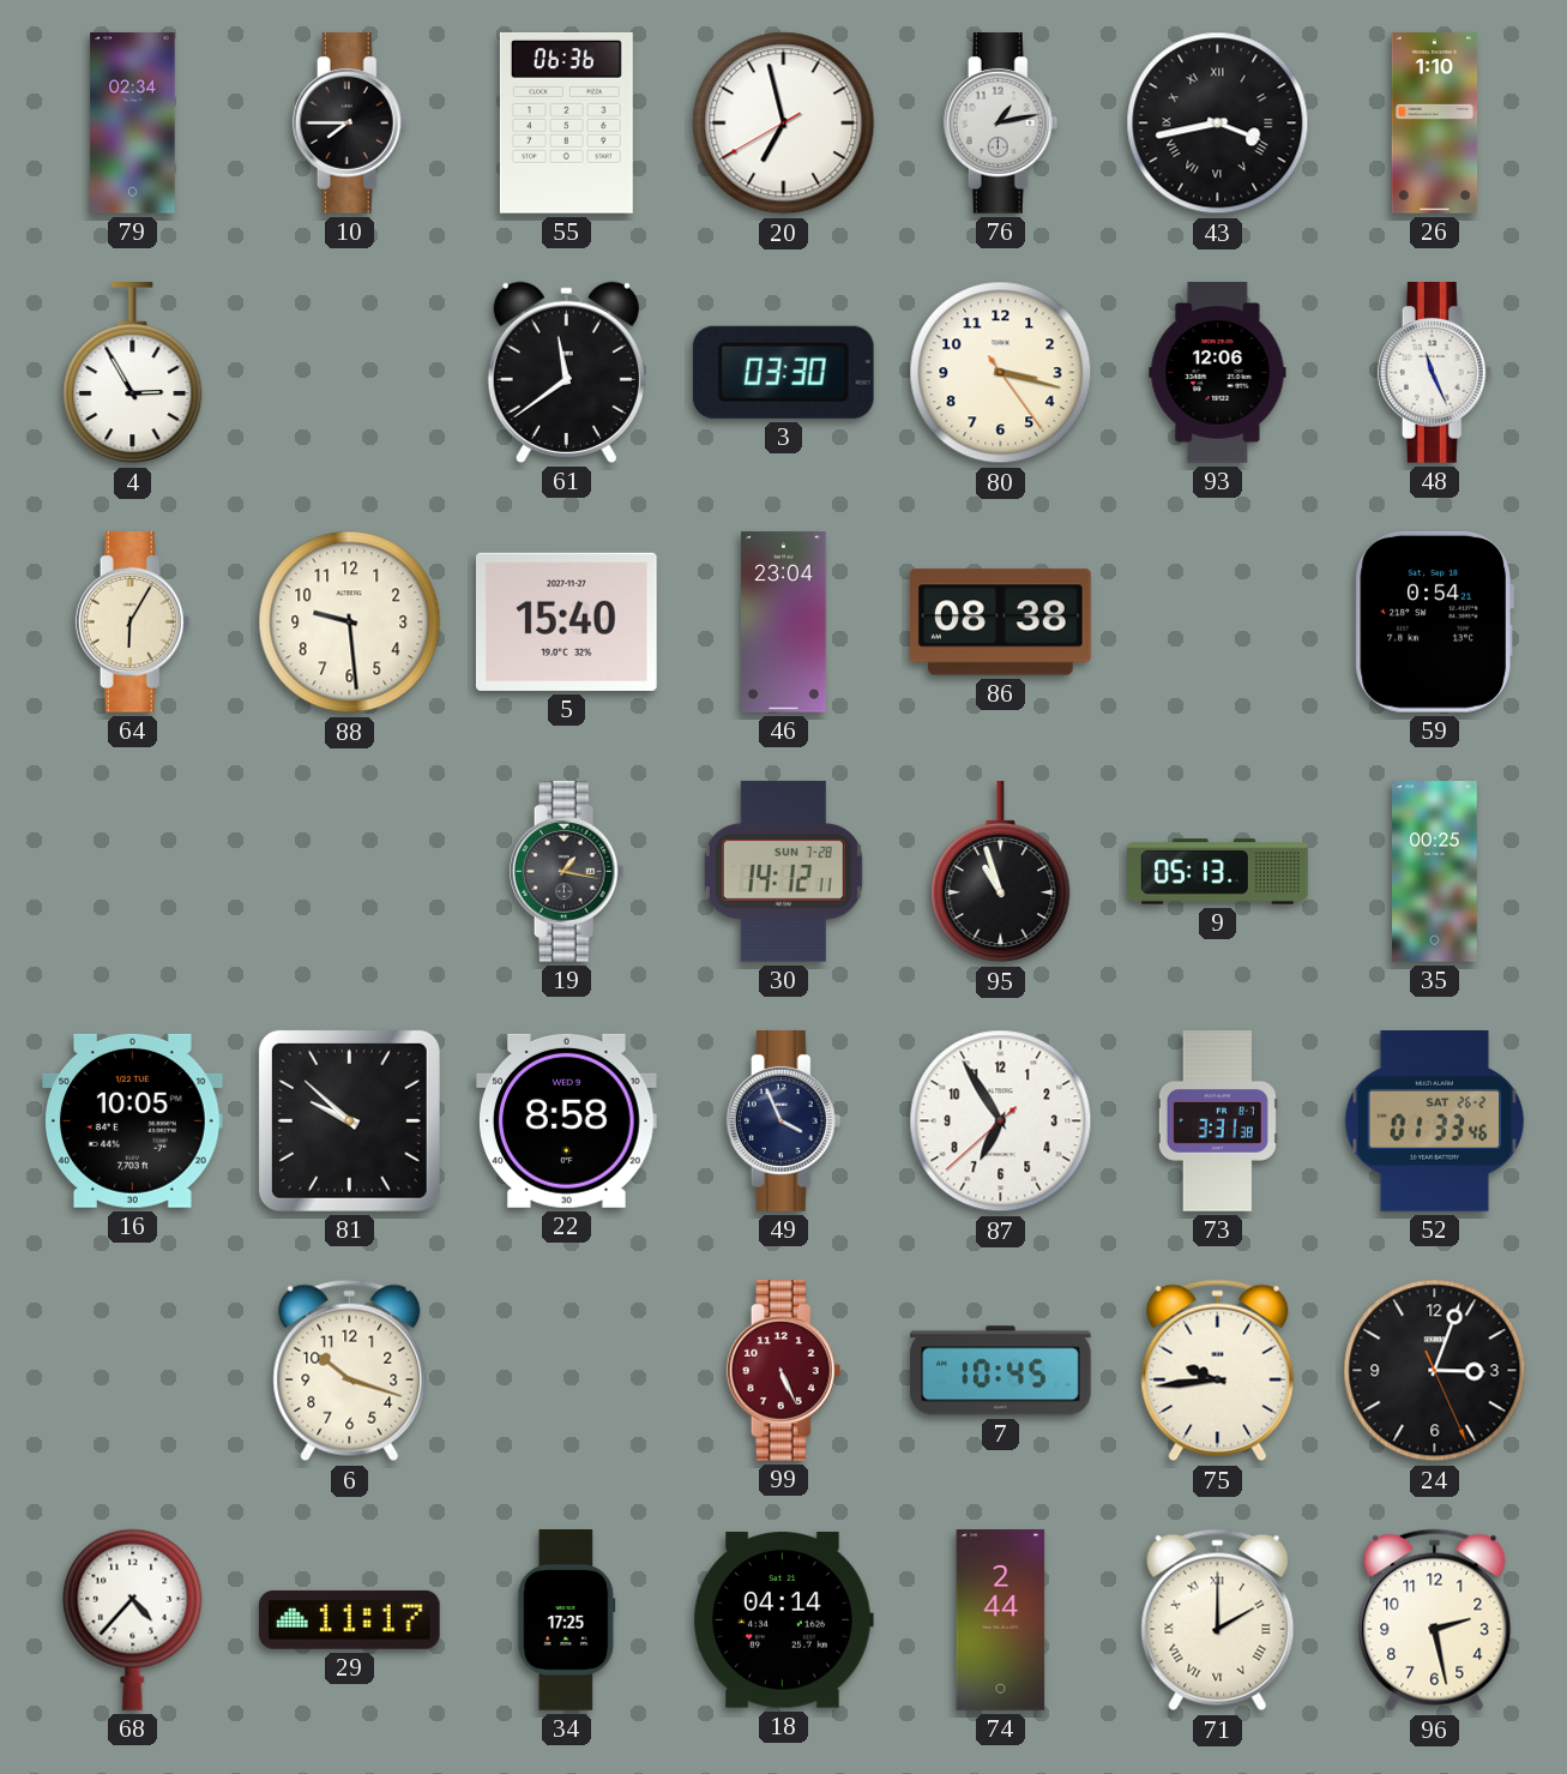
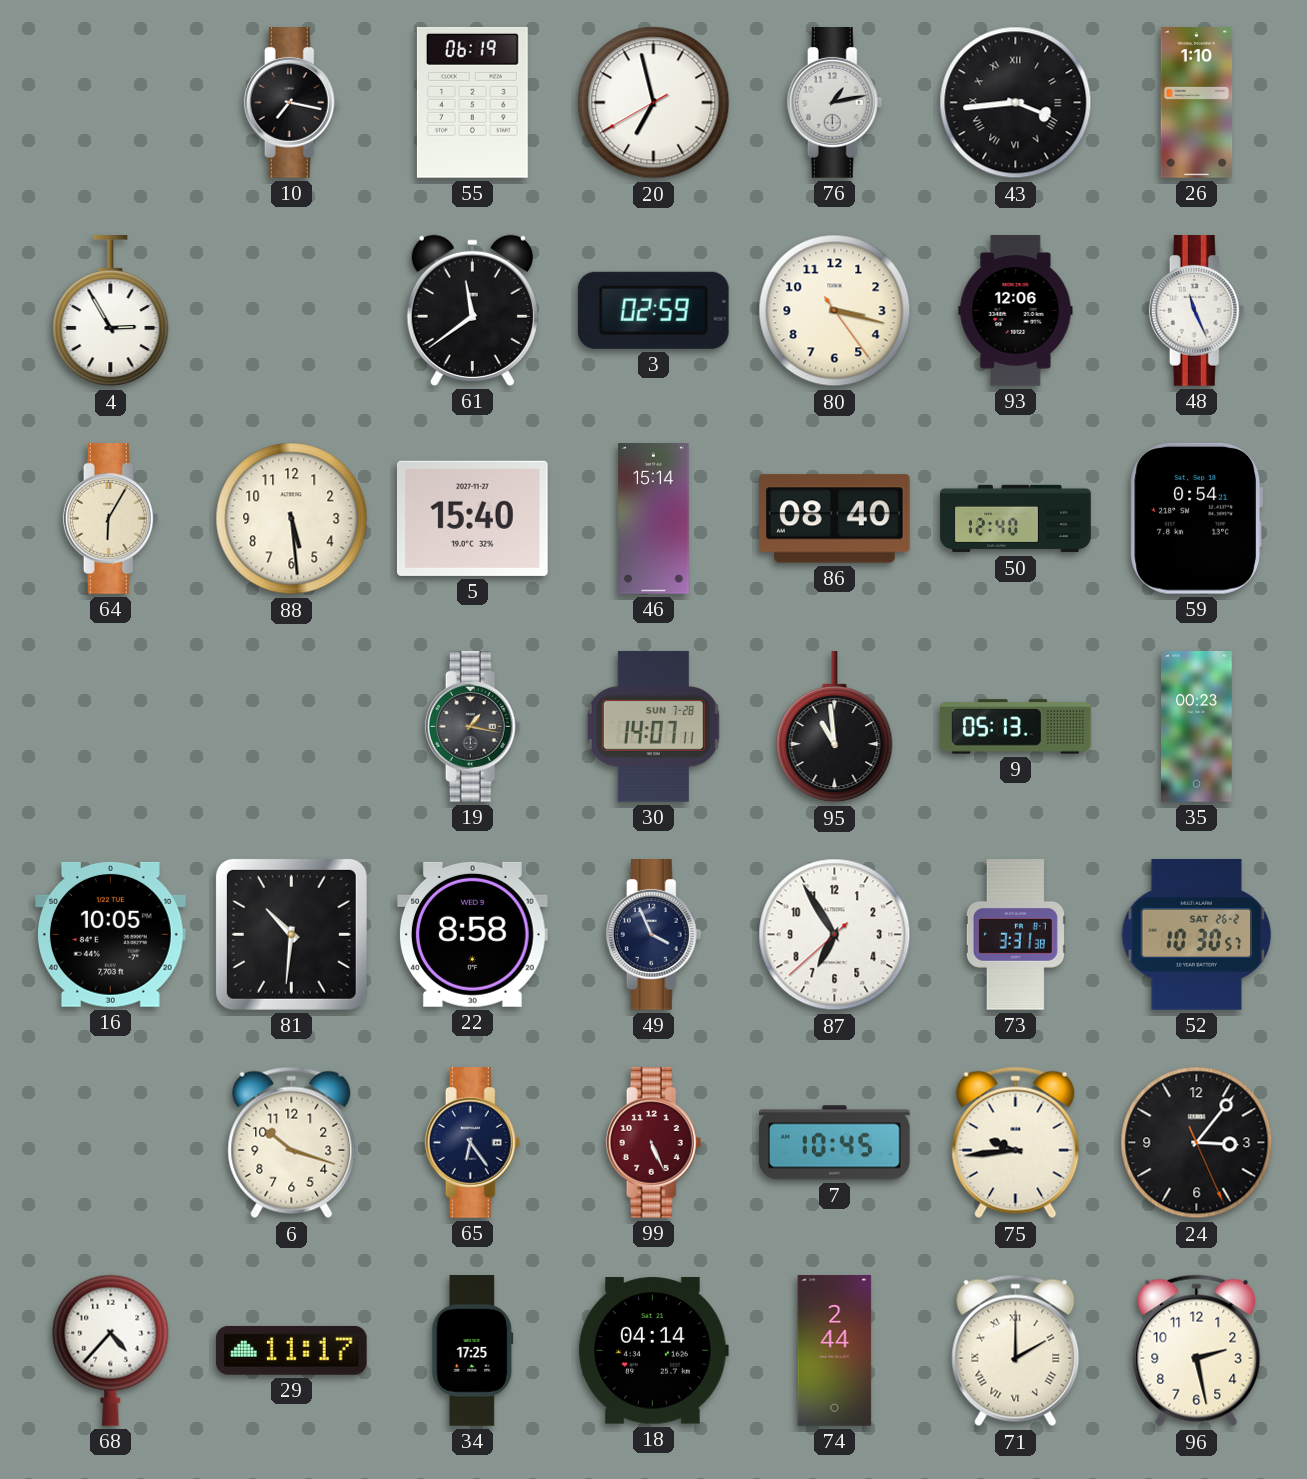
79: 02:34 -> none
10: 7:45 -> 7:17
55: 06:36 -> 06:19
43: 3:43 -> 3:44
3: 03:30 -> 02:59
88: 9:29 -> 5:29
46: 23:04 -> 15:14
86: 08:38 -> 08:40
50: none -> 12:40
30: 14:12 -> 14:07
95: 10:57 -> 10:59
35: 00:25 -> 00:23
81: 9:52 -> 10:31
52: 01:33 -> 10:30
65: none -> 6:24
24: 3:03 -> 3:06
